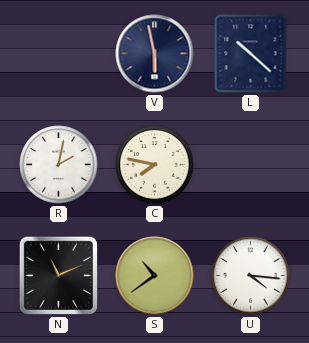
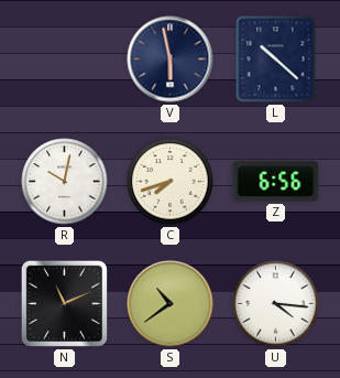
R: 2:02 -> 10:02
C: 7:47 -> 7:42
Z: none -> 6:56
